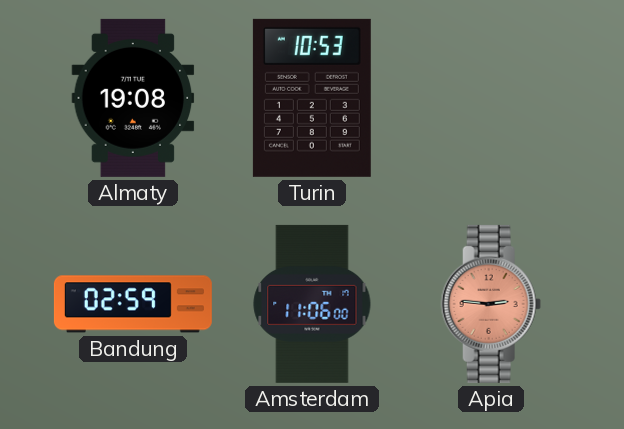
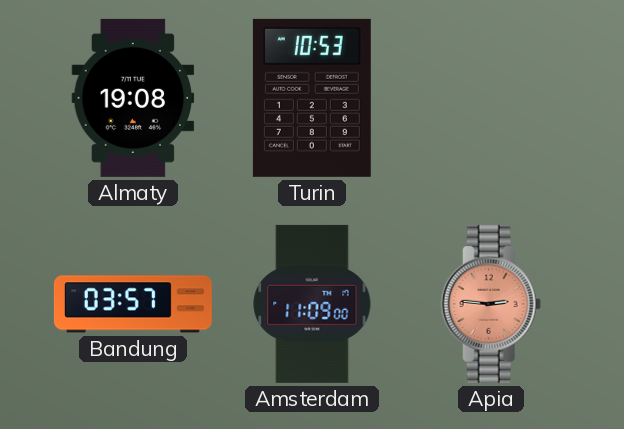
Bandung: 02:59 -> 03:57
Amsterdam: 11:06 -> 11:09
